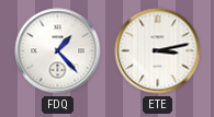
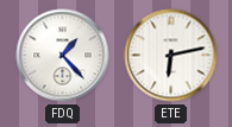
ETE: 3:13 -> 6:13
